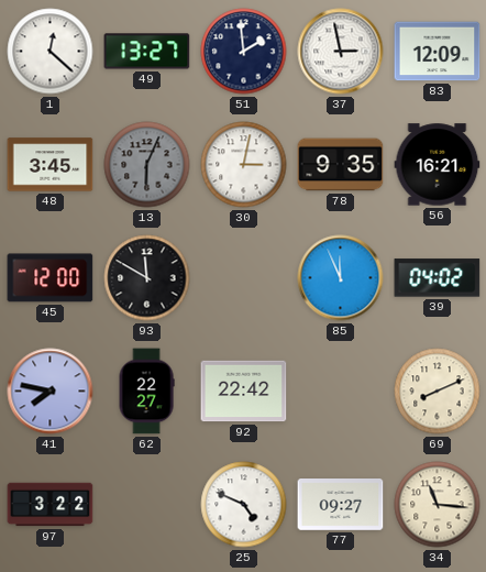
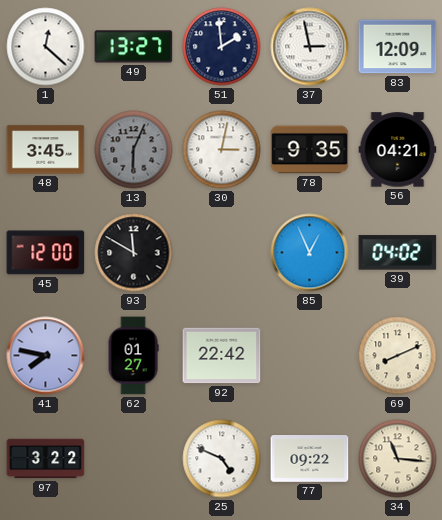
56: 16:21 -> 04:21
85: 11:56 -> 12:56
62: 22:27 -> 01:27
77: 09:27 -> 09:22
